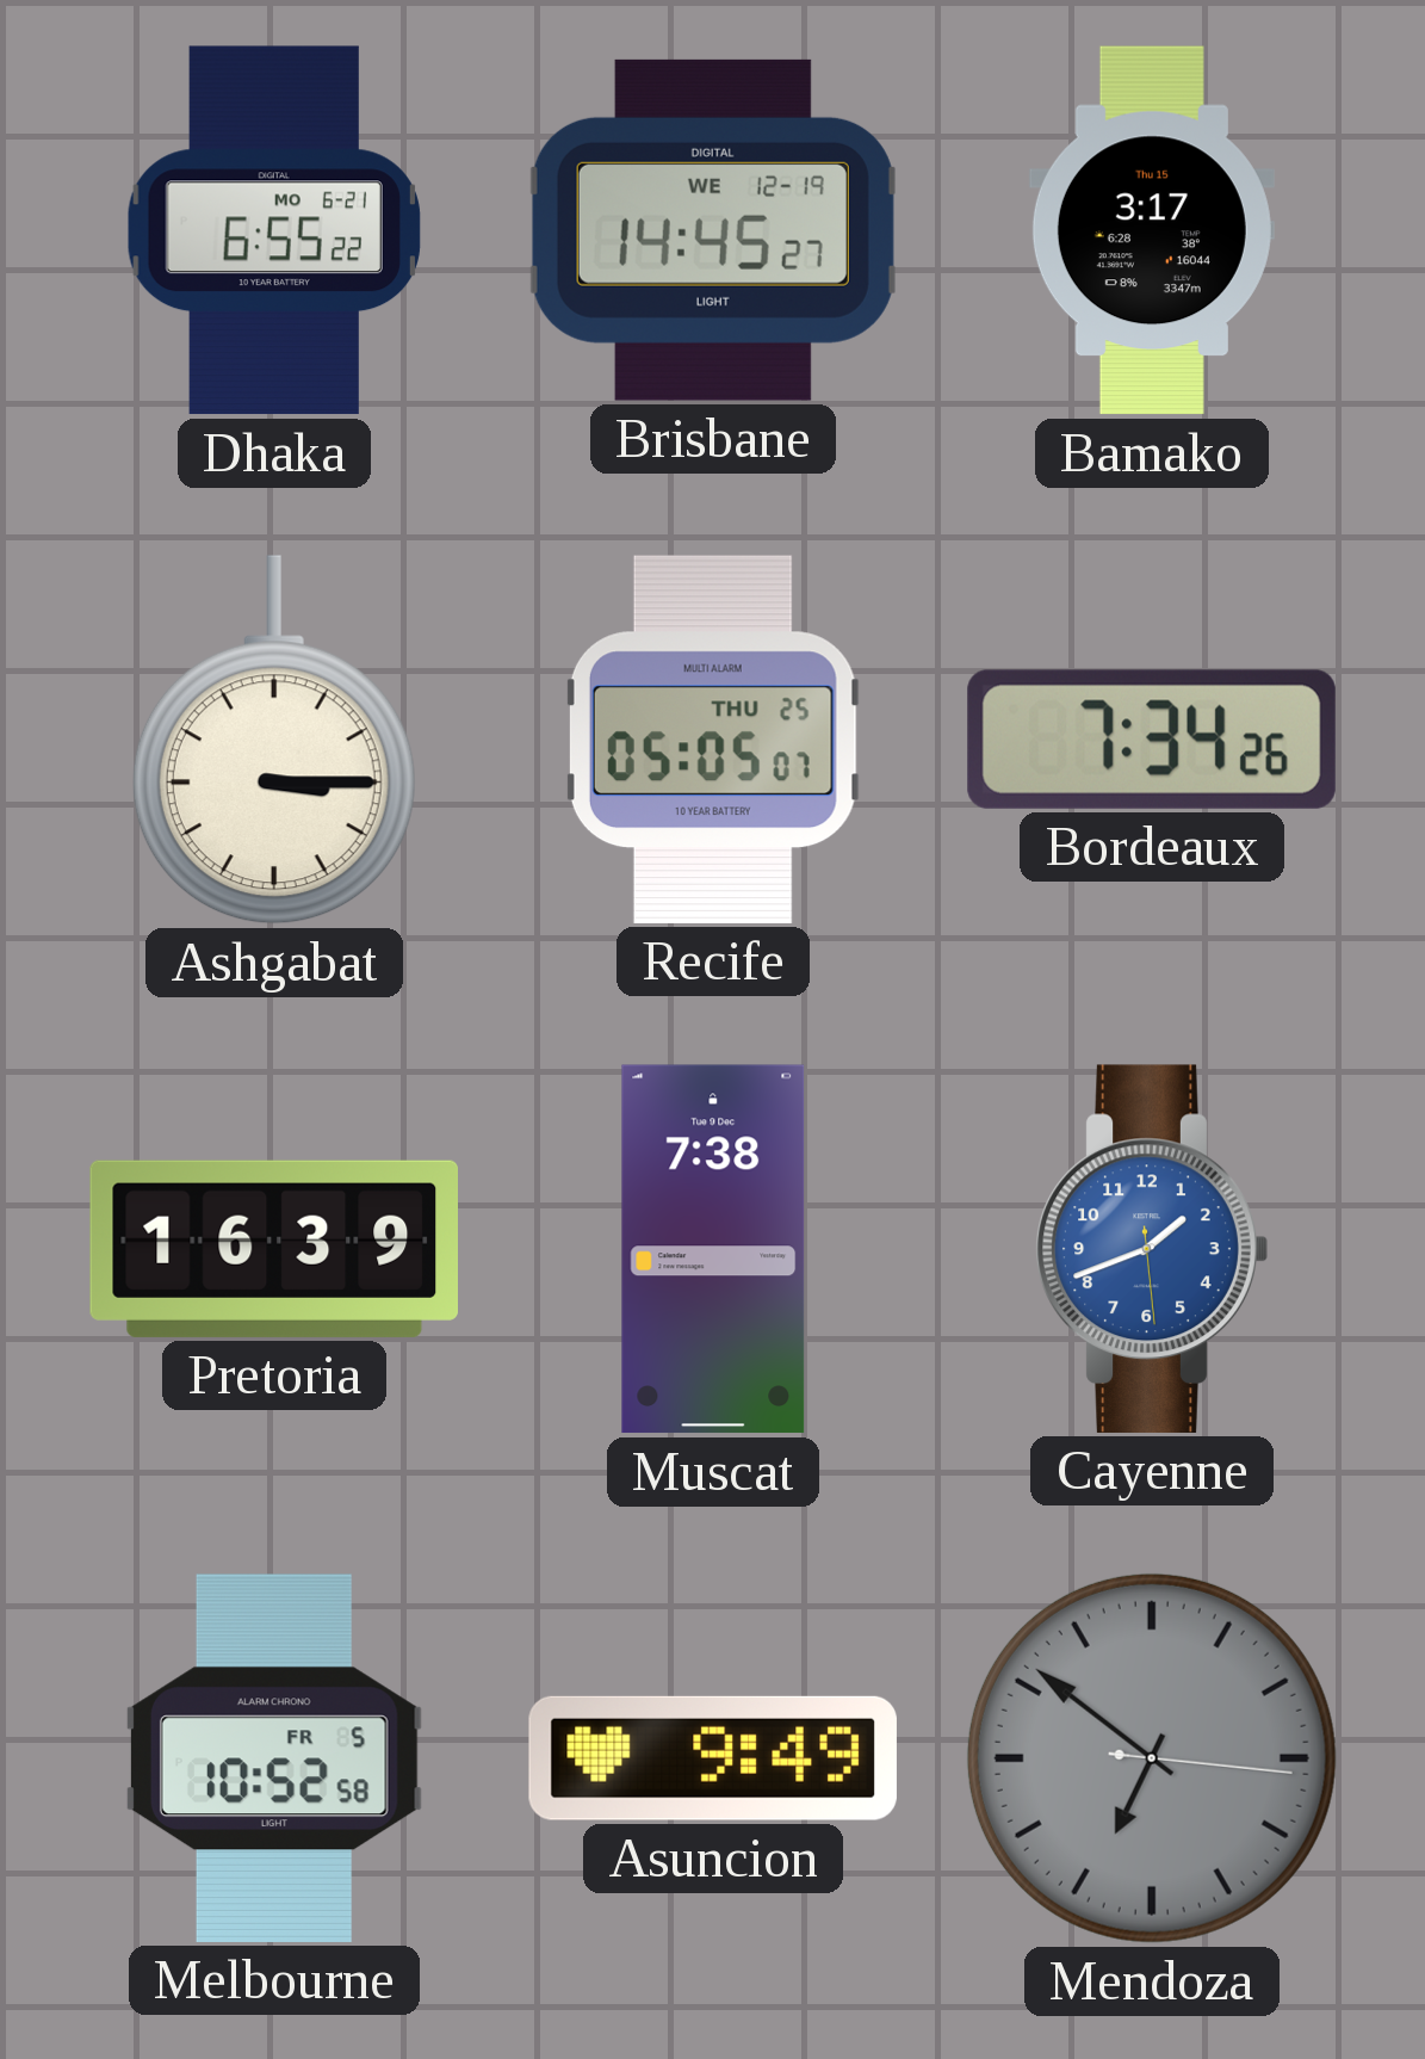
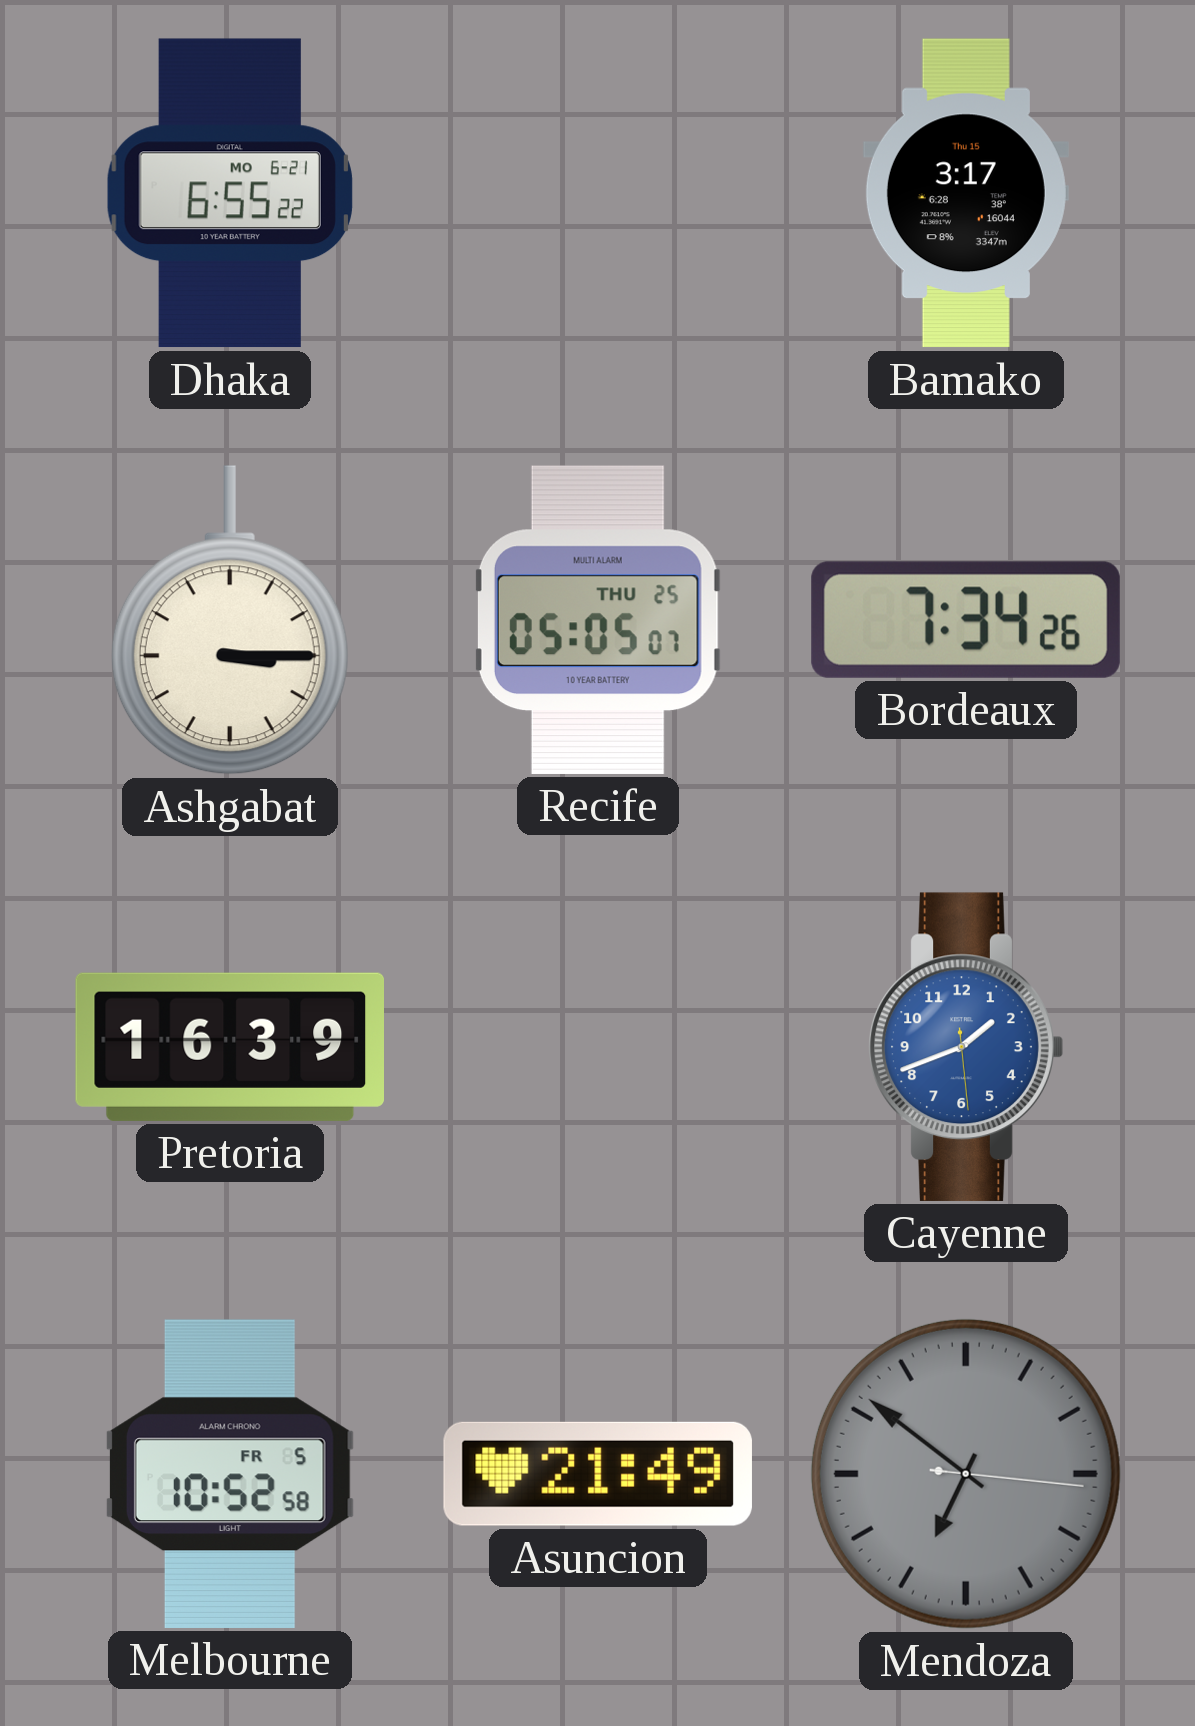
Brisbane: 14:45 -> none
Muscat: 7:38 -> none
Asuncion: 9:49 -> 21:49
